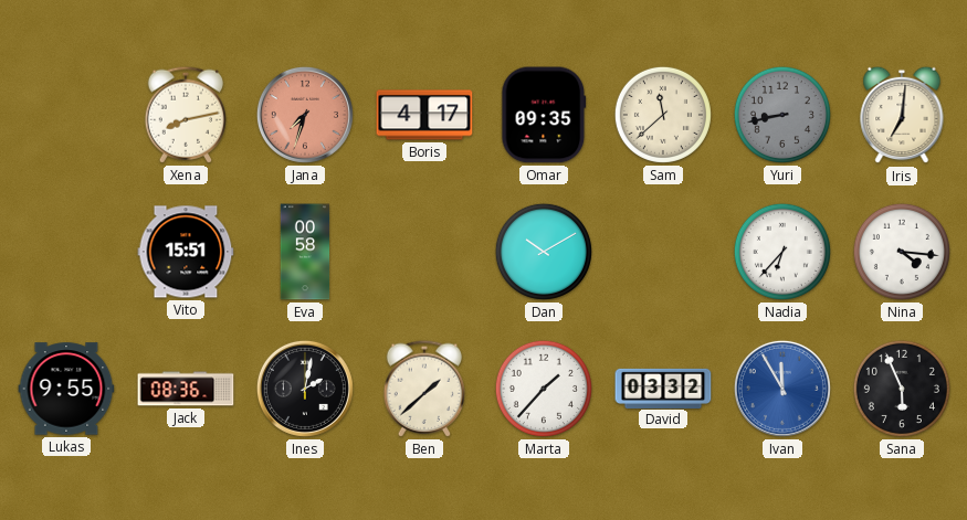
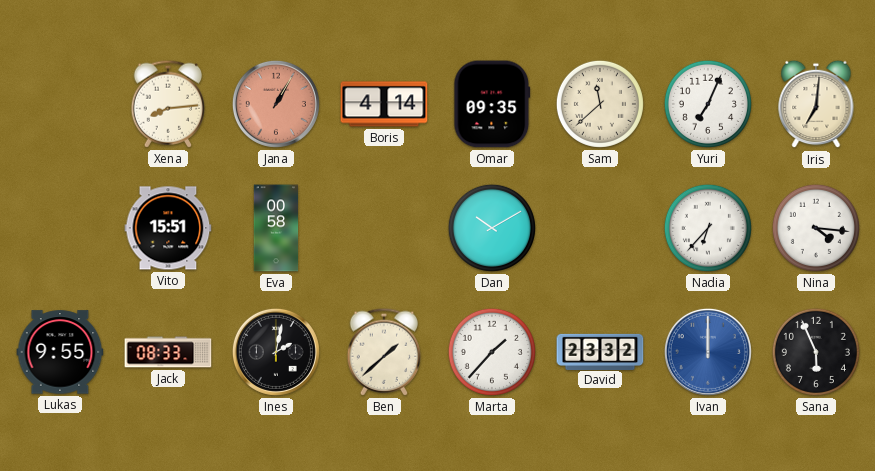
Xena: 8:13 -> 8:14
Jana: 7:33 -> 1:05
Boris: 4:17 -> 4:14
Yuri: 8:43 -> 7:04
Yuri dial: grey -> white
Jack: 08:36 -> 08:33
David: 03:32 -> 23:32
Ivan: 11:55 -> 12:00
